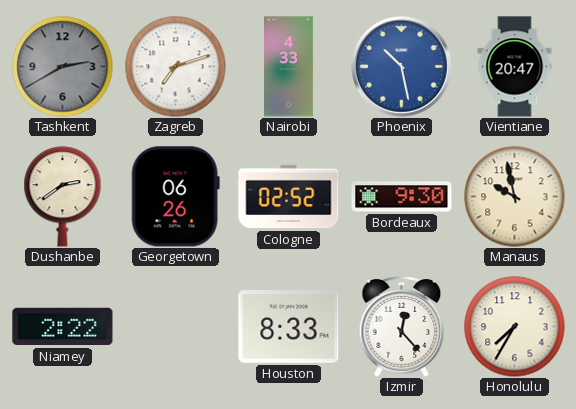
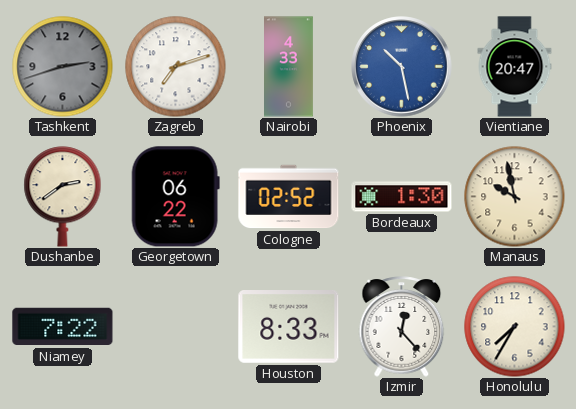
Tashkent: 2:40 -> 2:42
Georgetown: 06:26 -> 06:22
Bordeaux: 9:30 -> 1:30
Niamey: 2:22 -> 7:22
